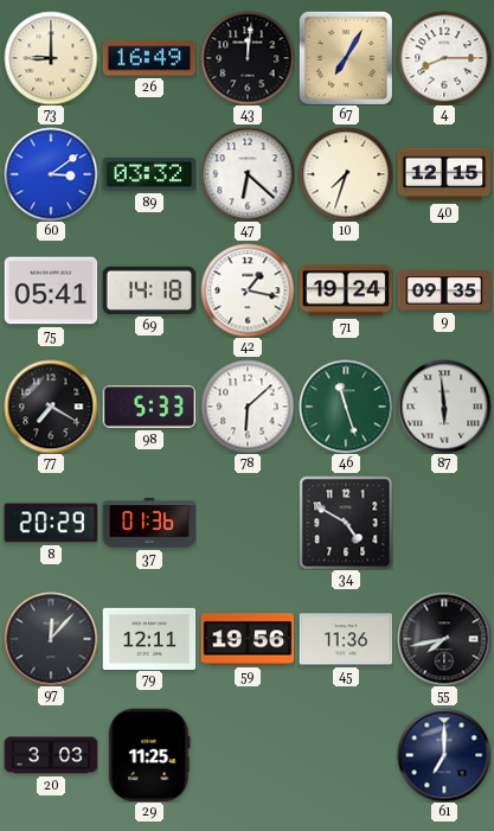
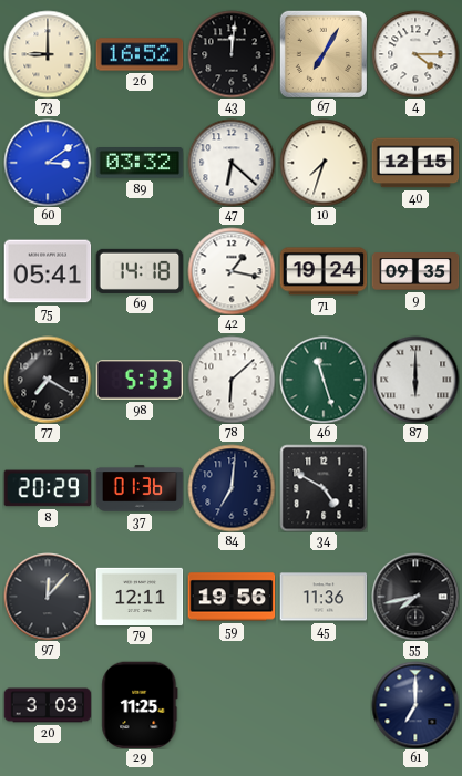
26: 16:49 -> 16:52
4: 8:15 -> 4:15
87: 5:59 -> 6:00
84: none -> 7:01
